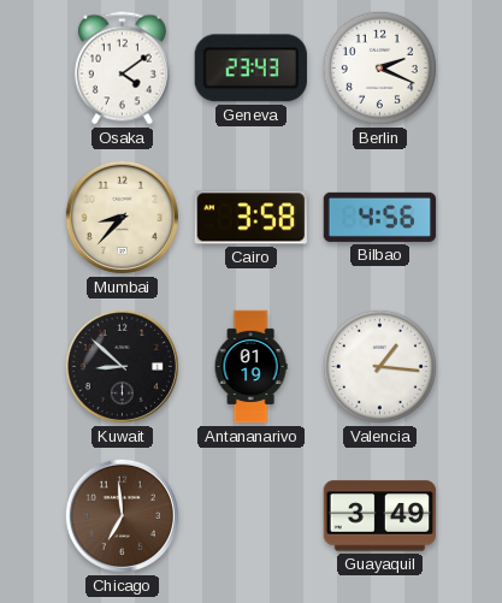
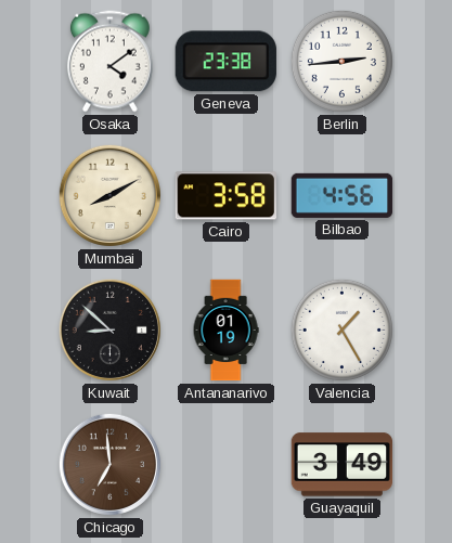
Geneva: 23:43 -> 23:38
Berlin: 2:19 -> 2:44
Mumbai: 8:37 -> 8:10
Valencia: 1:16 -> 1:25
